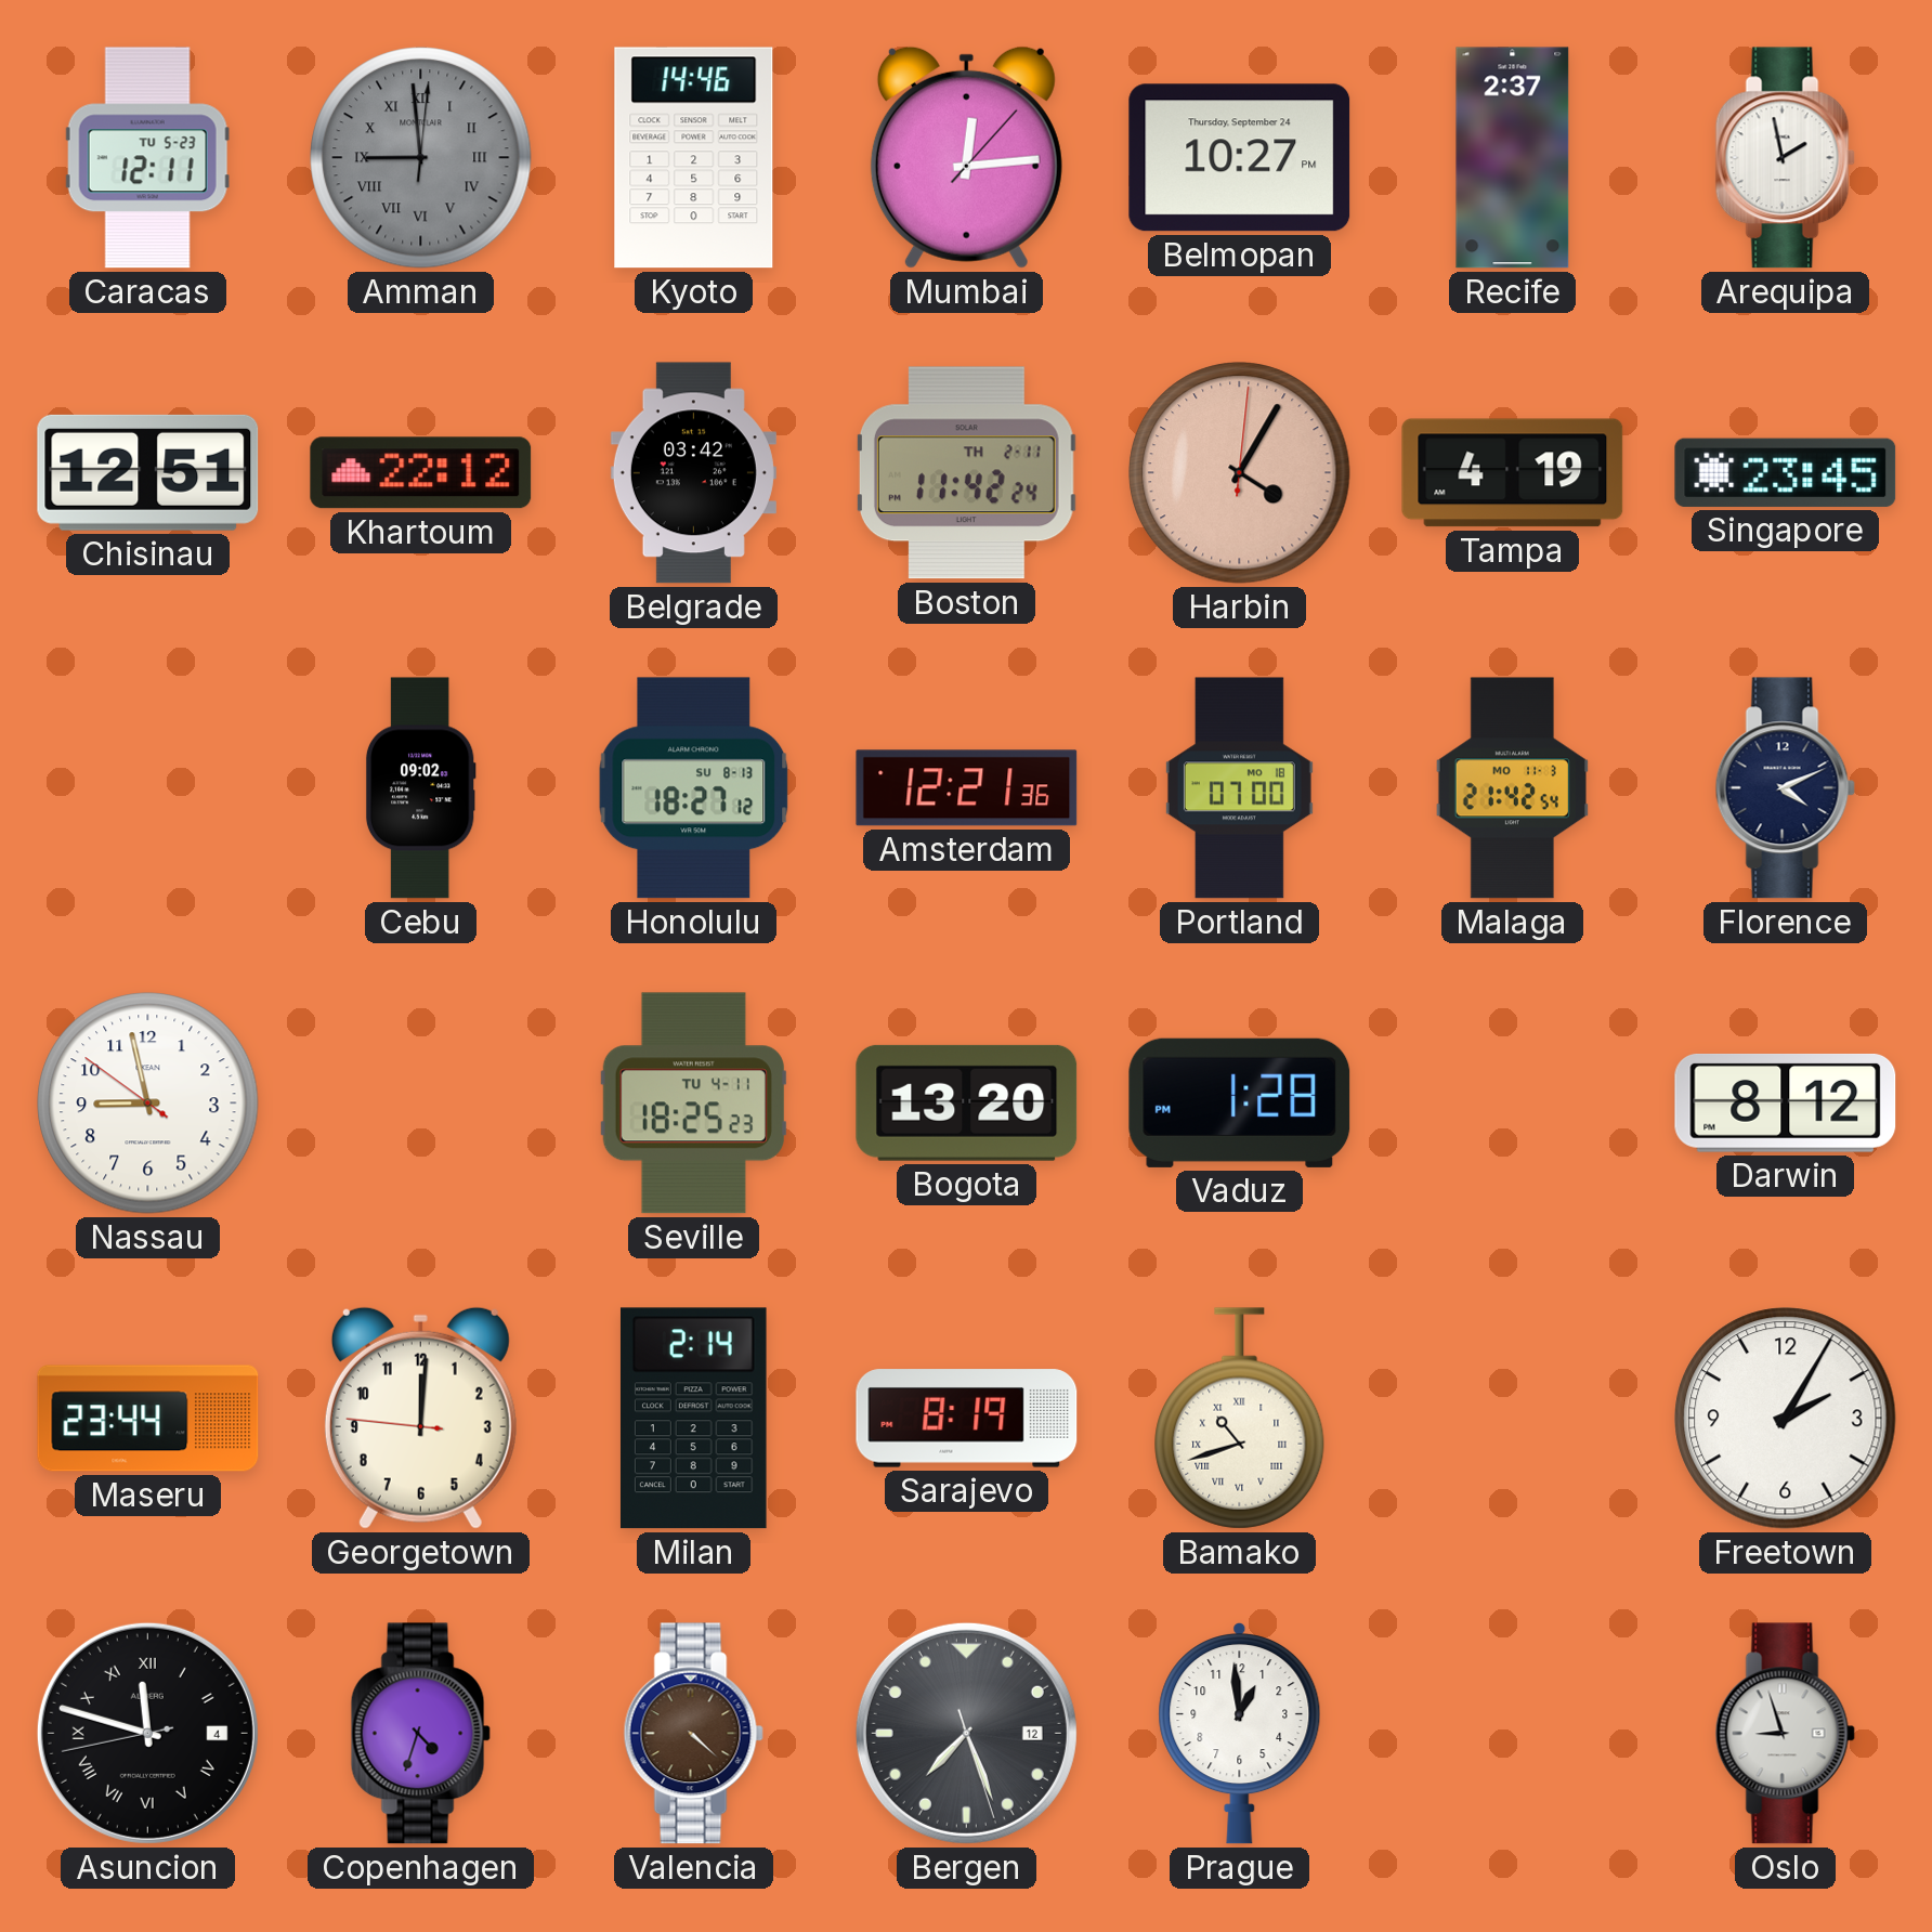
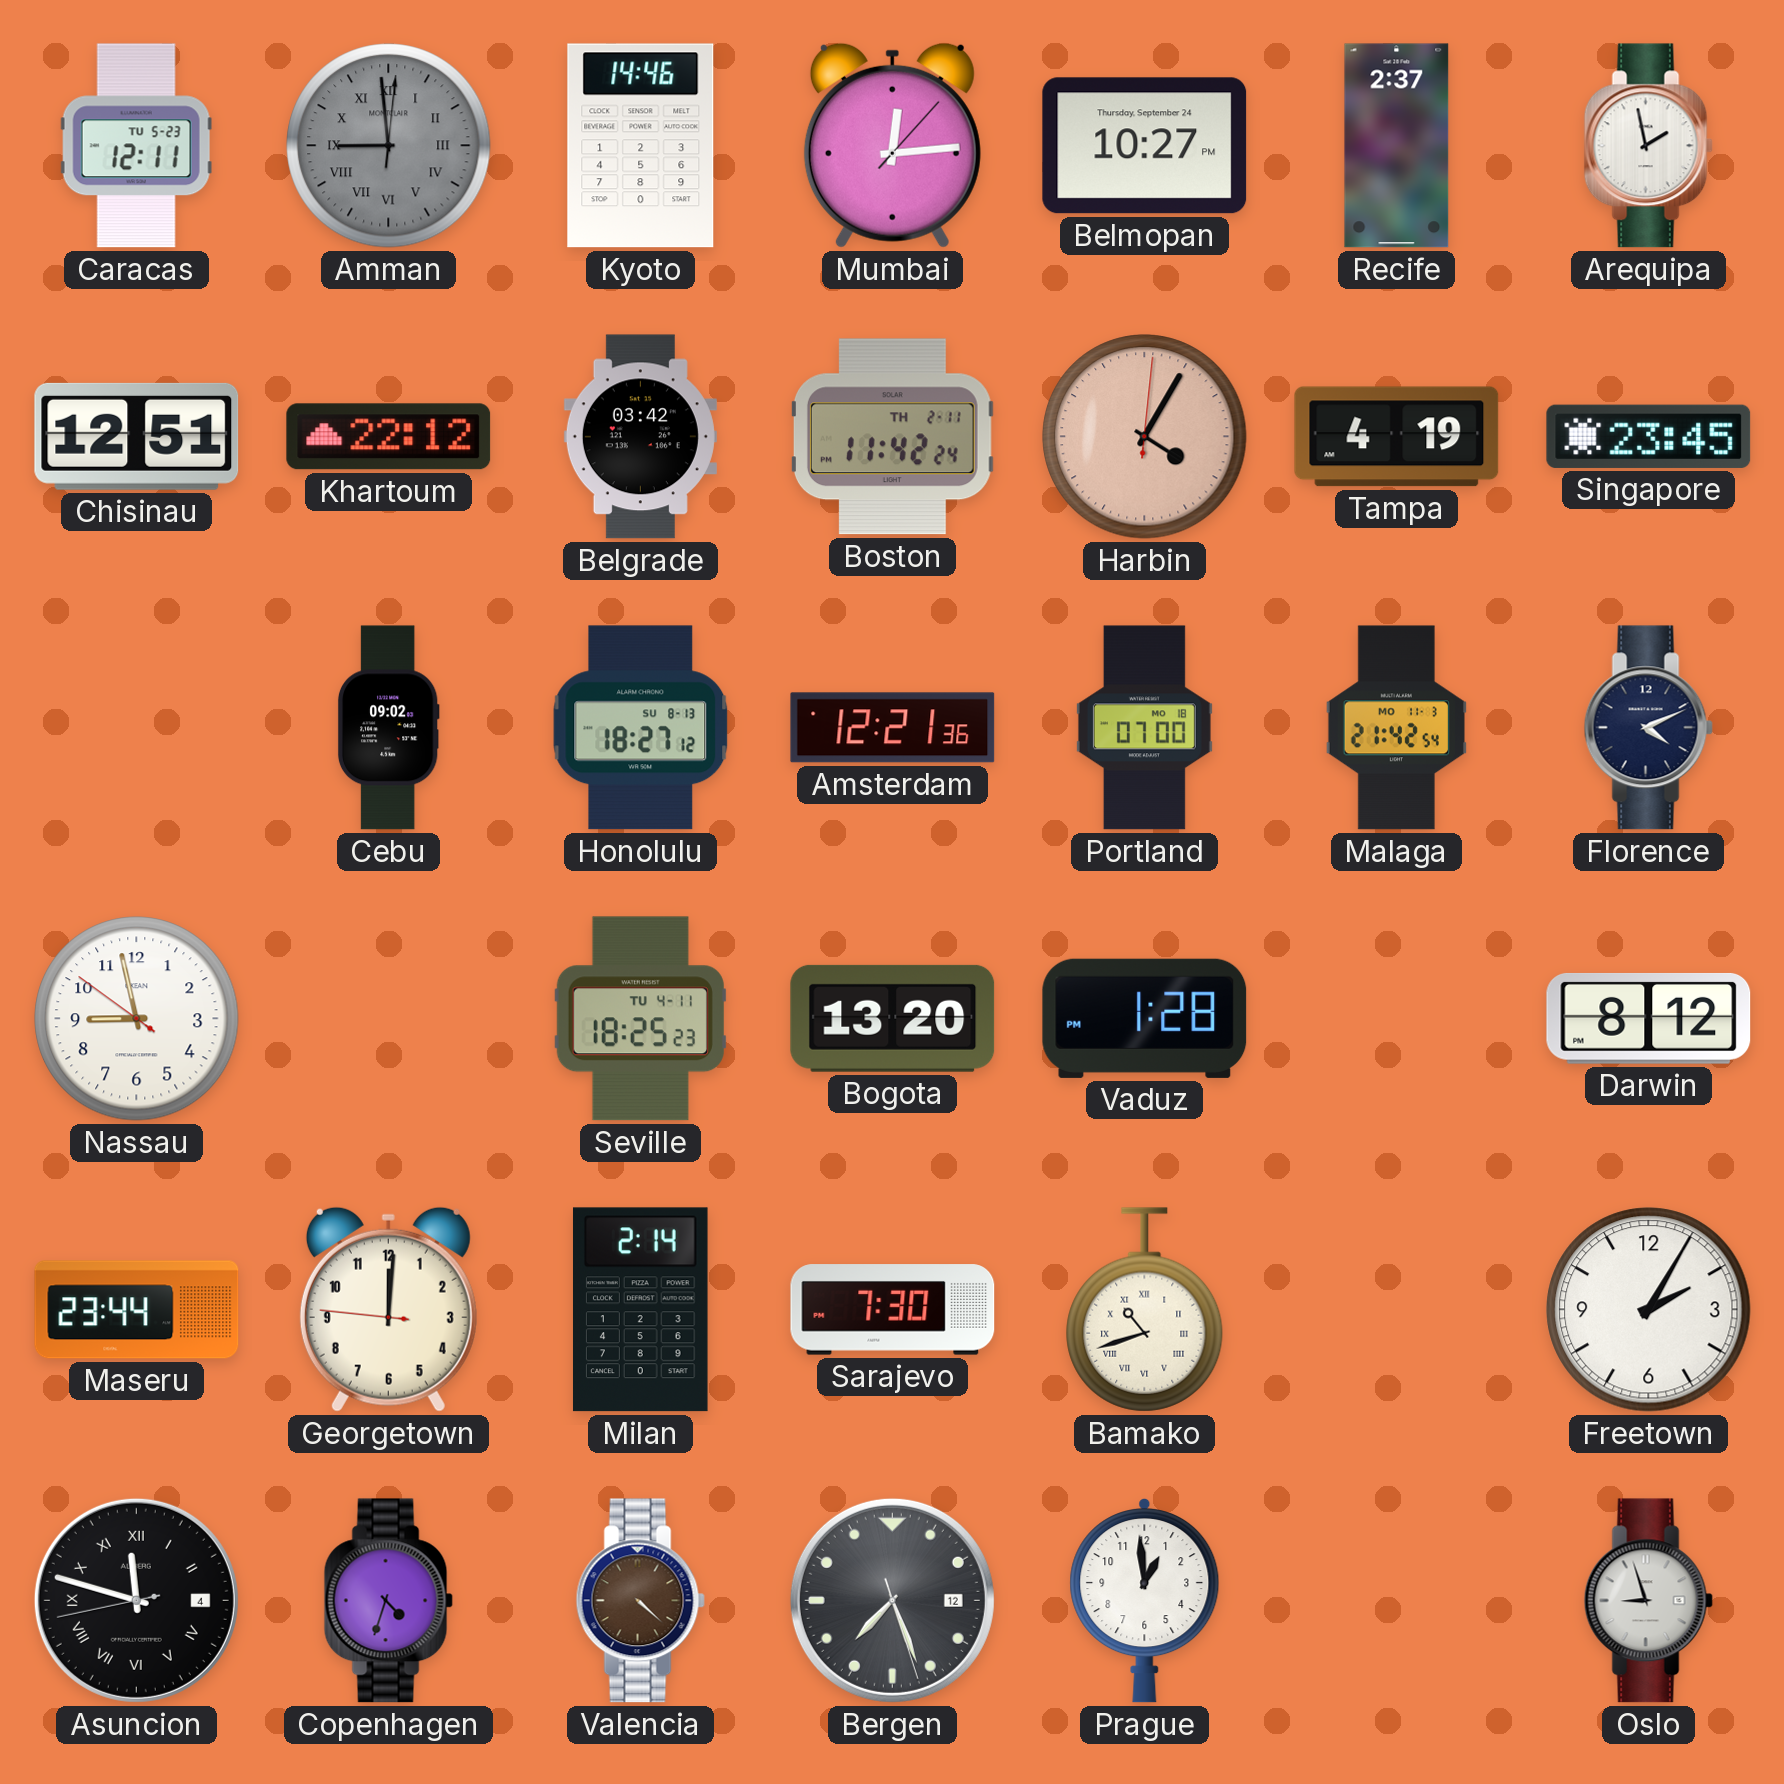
Sarajevo: 8:19 -> 7:30
